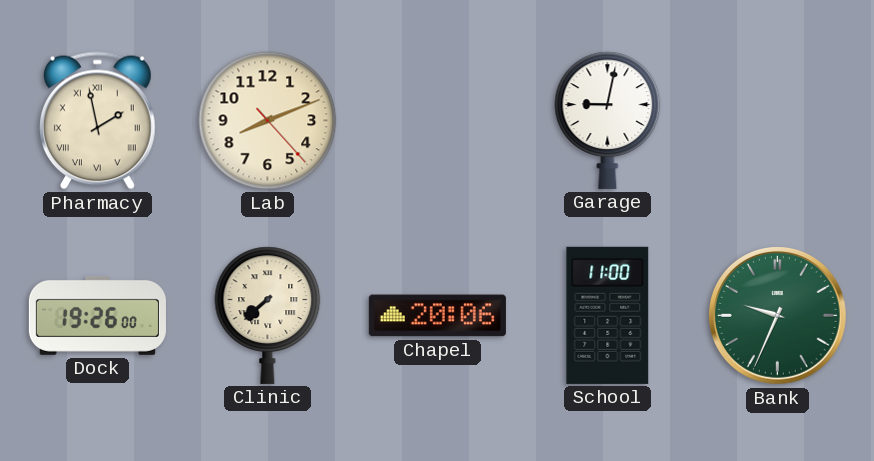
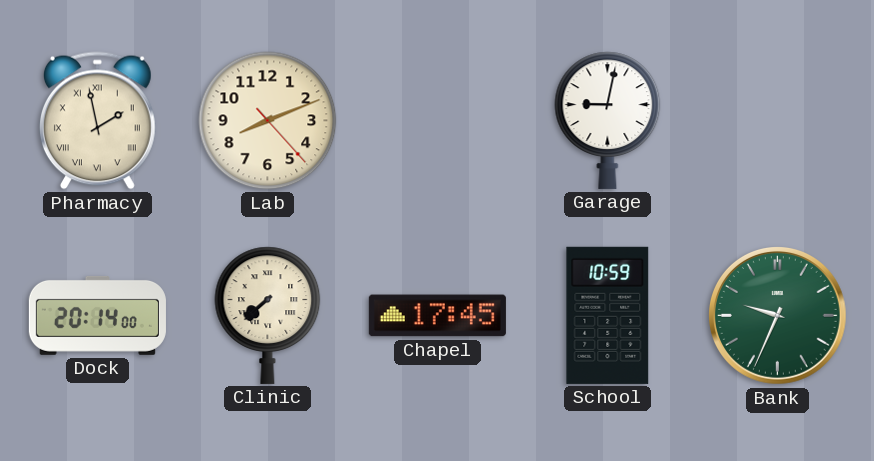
Dock: 19:26 -> 20:14
Chapel: 20:06 -> 17:45
School: 11:00 -> 10:59
